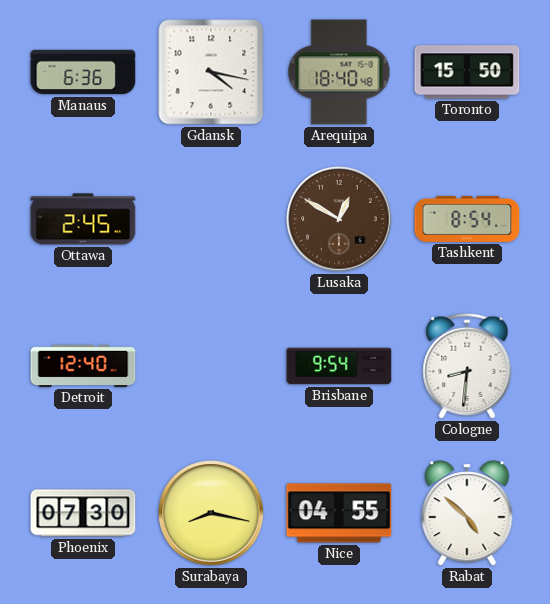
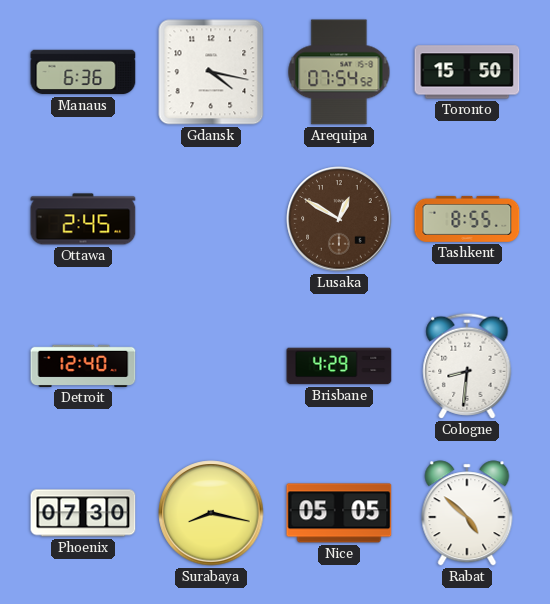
Arequipa: 18:40 -> 07:54
Tashkent: 8:54 -> 8:55
Brisbane: 9:54 -> 4:29
Nice: 04:55 -> 05:05
